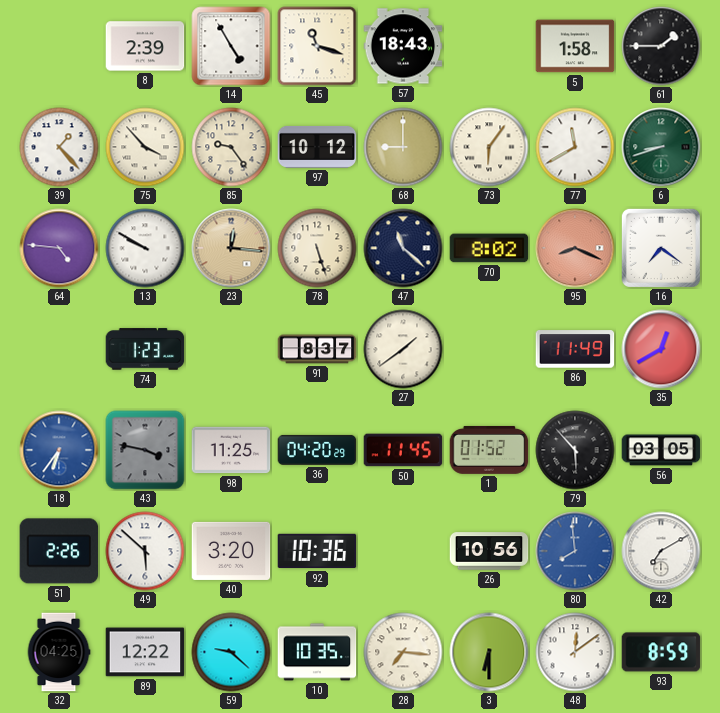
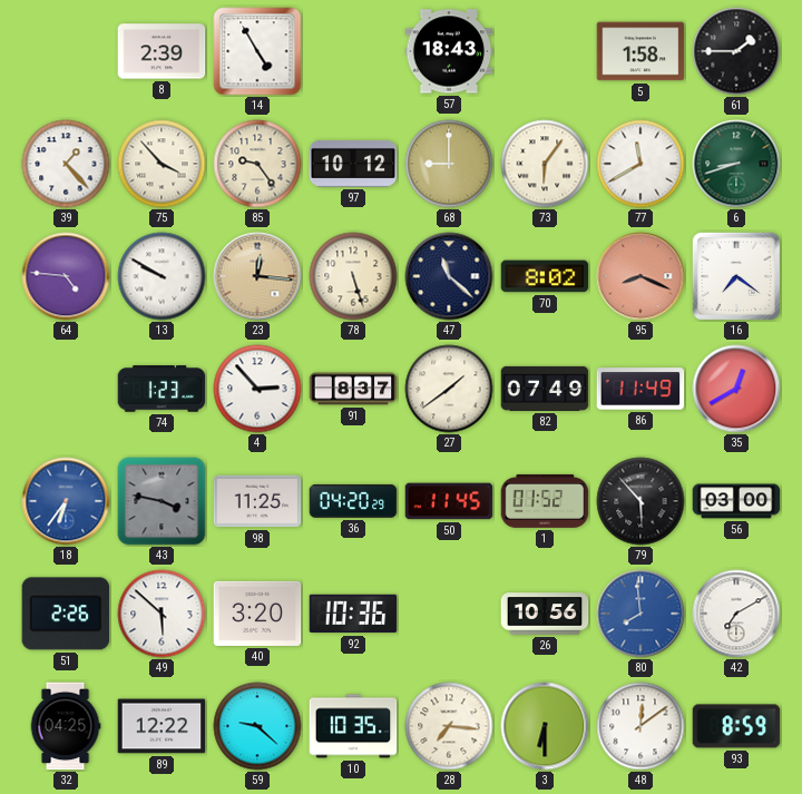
45: 11:18 -> none
4: none -> 2:53
82: none -> 07:49
56: 03:05 -> 03:00
